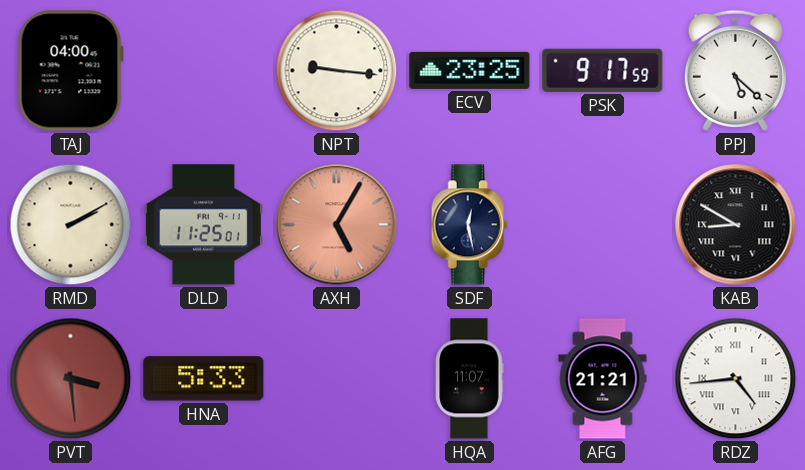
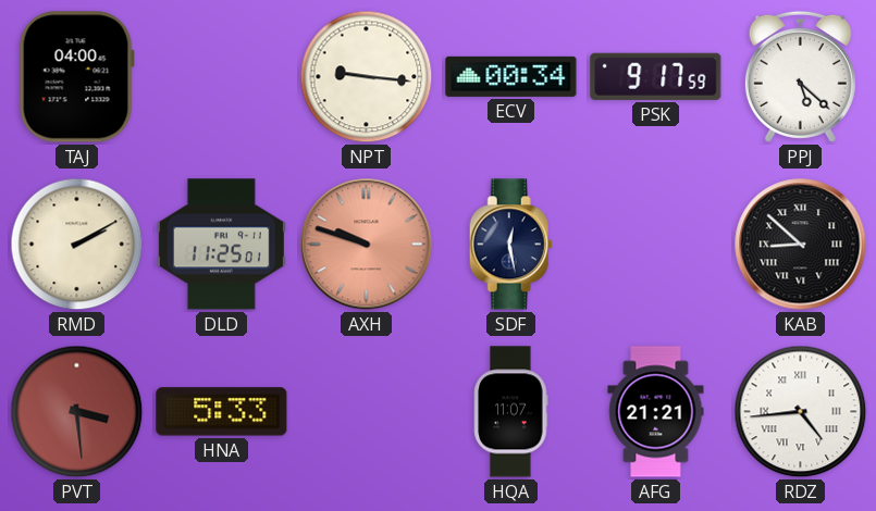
ECV: 23:25 -> 00:34
AXH: 5:05 -> 9:48
KAB: 8:50 -> 8:52
